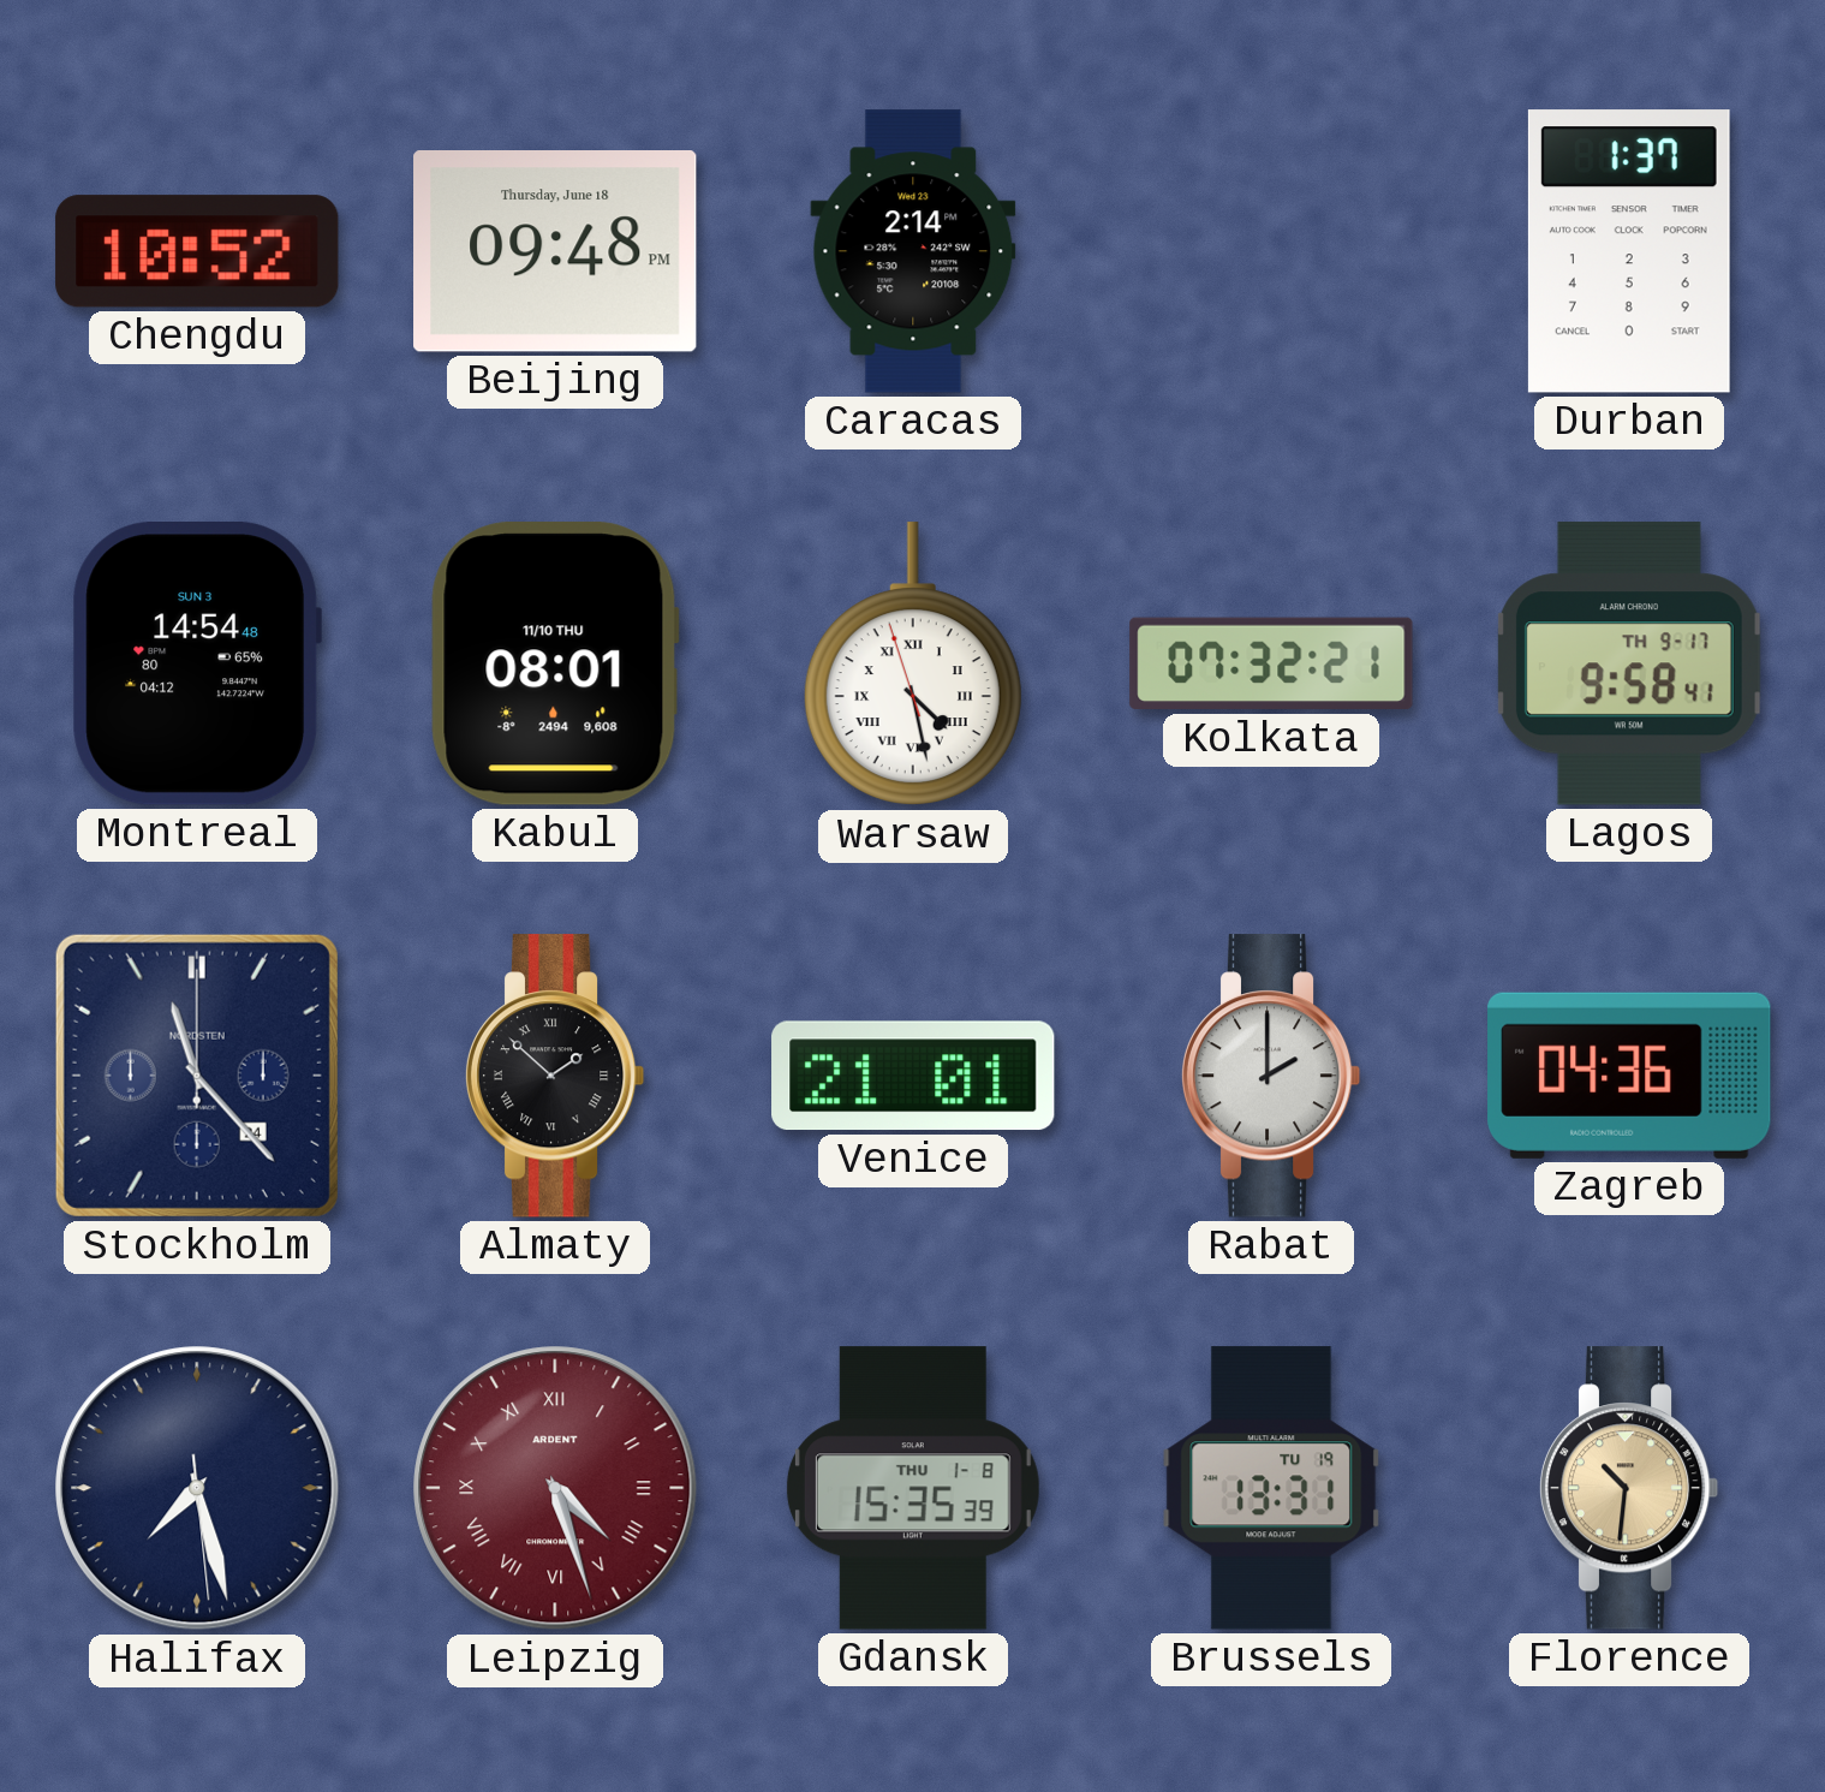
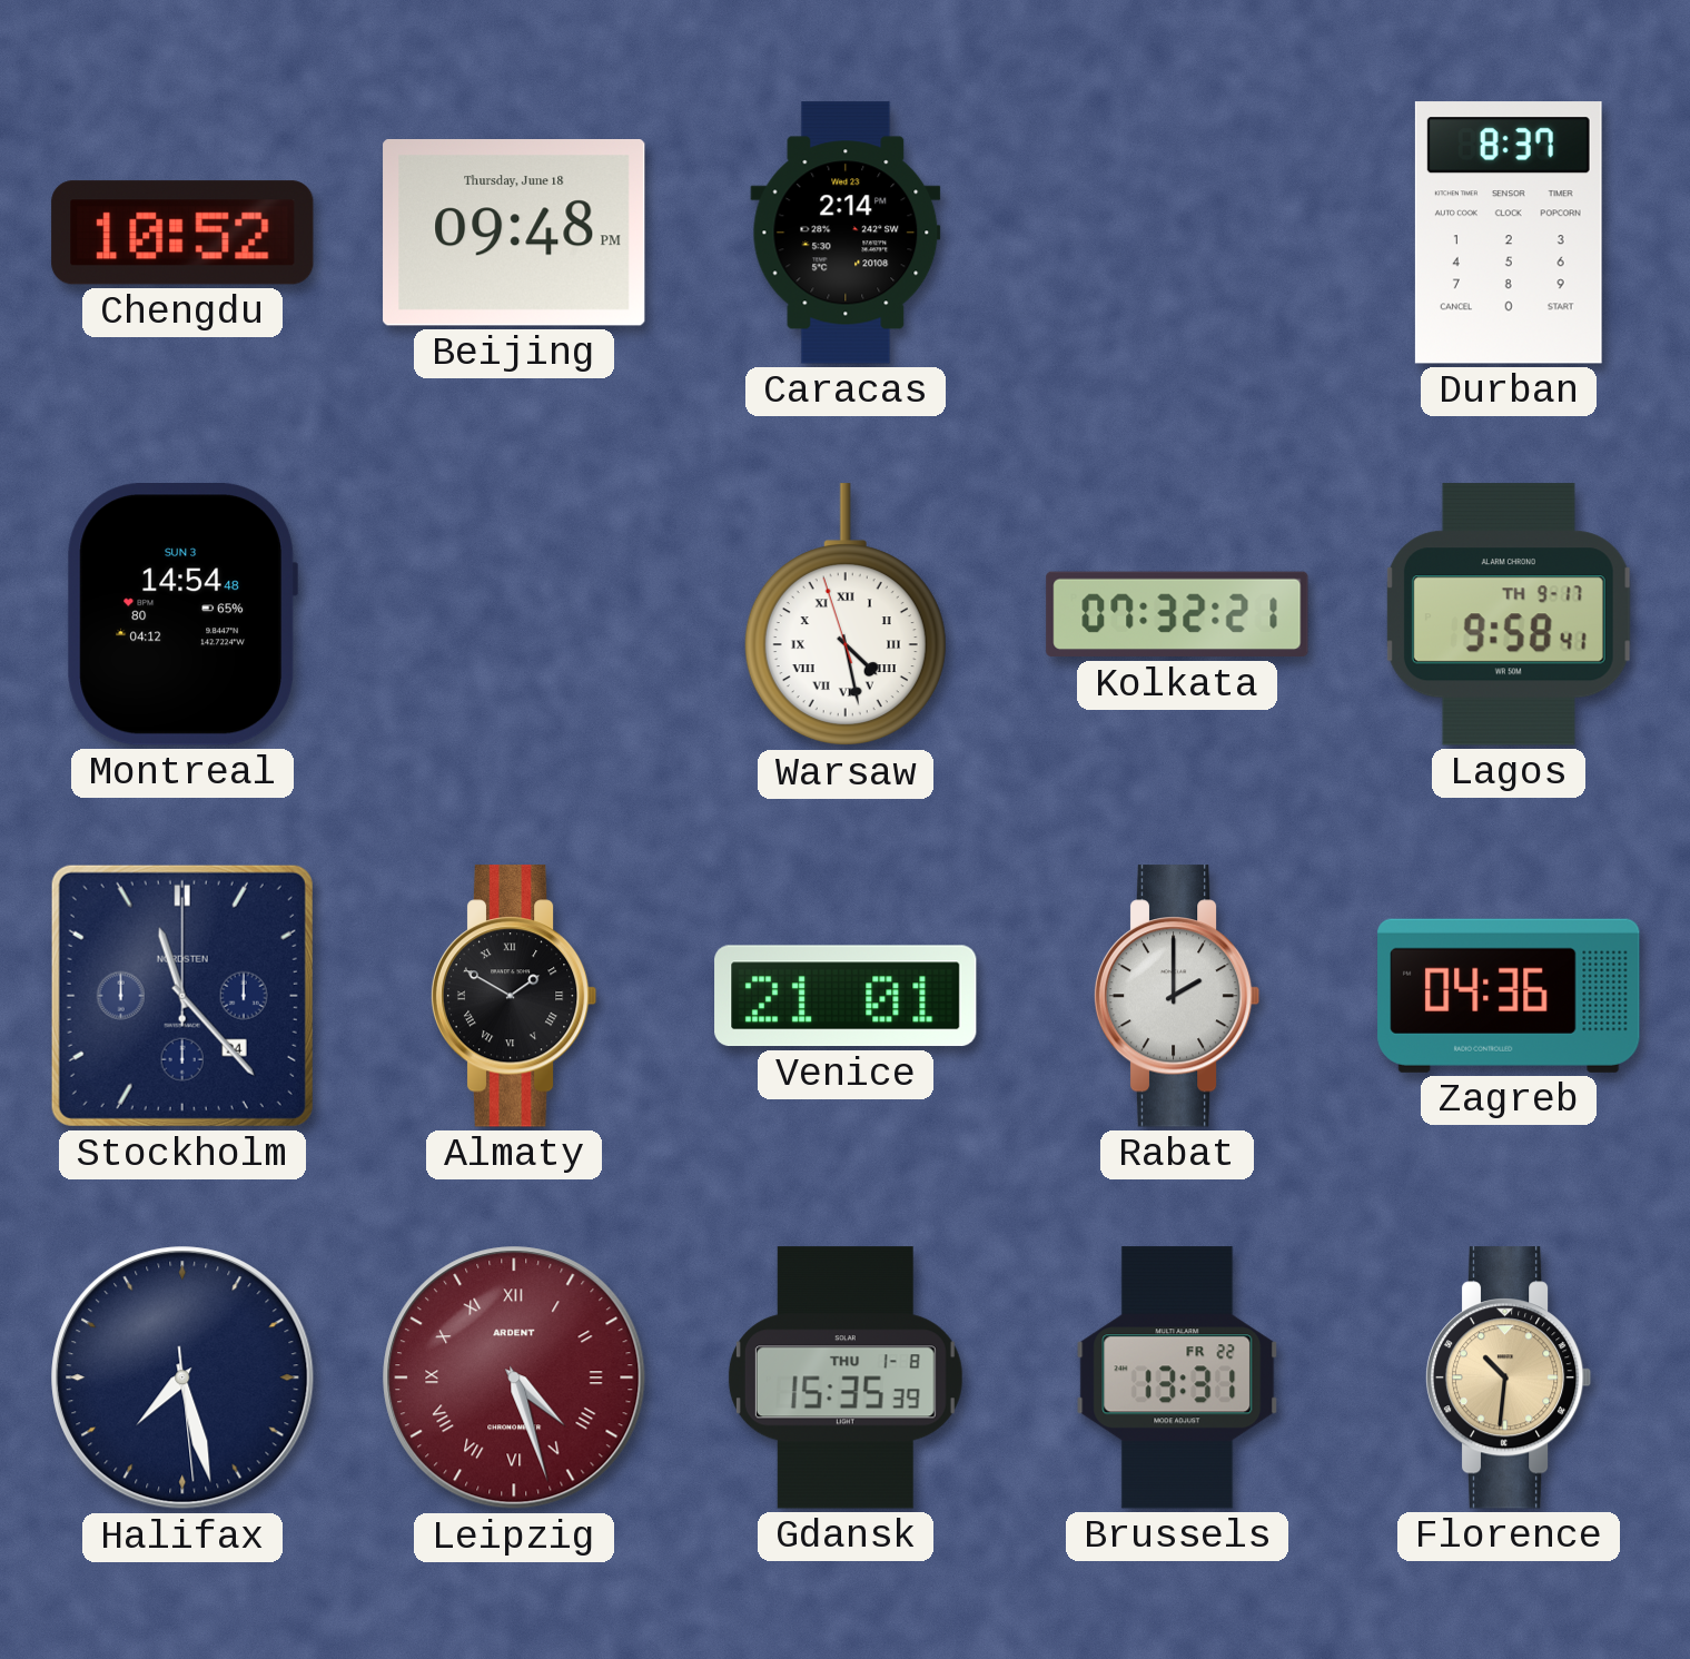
Durban: 1:37 -> 8:37
Kabul: 08:01 -> none
Almaty: 1:52 -> 1:50
Brussels date: TU 19 -> FR 22
